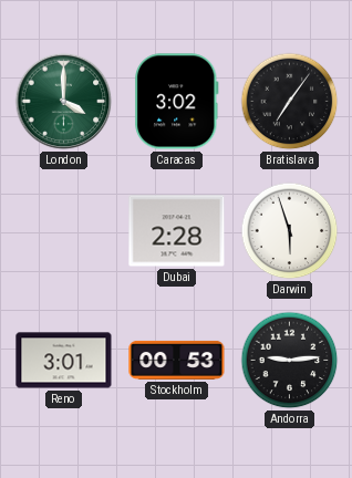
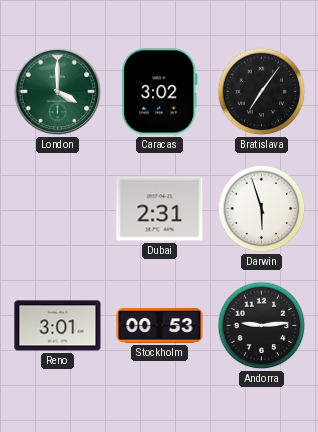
Dubai: 2:28 -> 2:31
